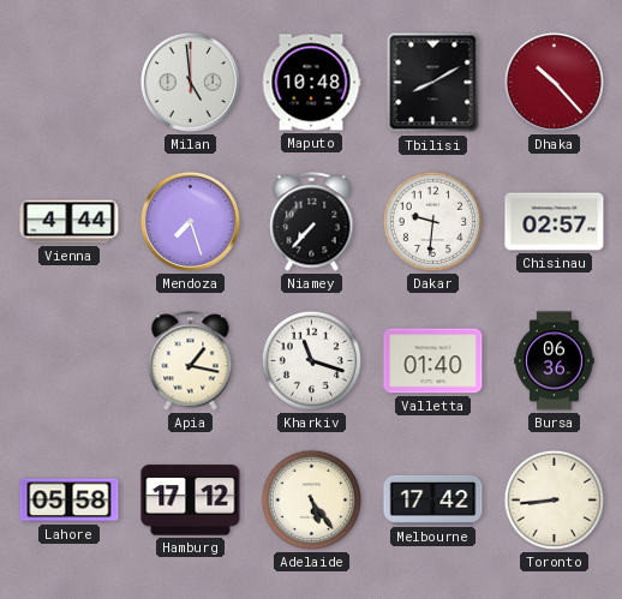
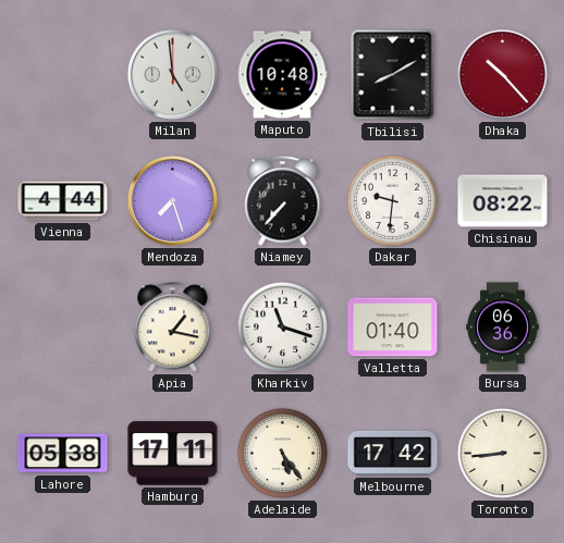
Chisinau: 02:57 -> 08:22
Lahore: 05:58 -> 05:38
Hamburg: 17:12 -> 17:11
